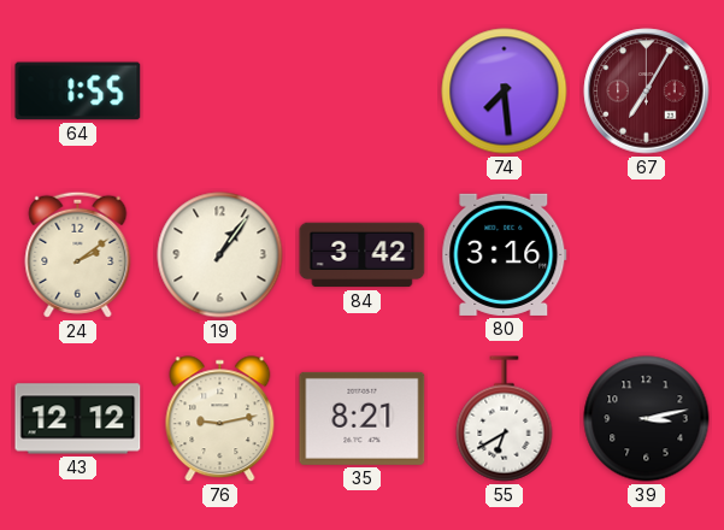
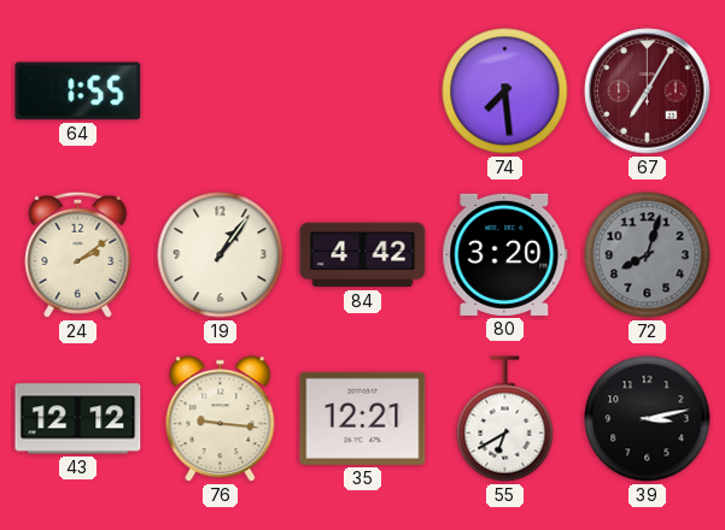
84: 3:42 -> 4:42
80: 3:16 -> 3:20
72: none -> 8:03
76: 9:13 -> 9:16
35: 8:21 -> 12:21
